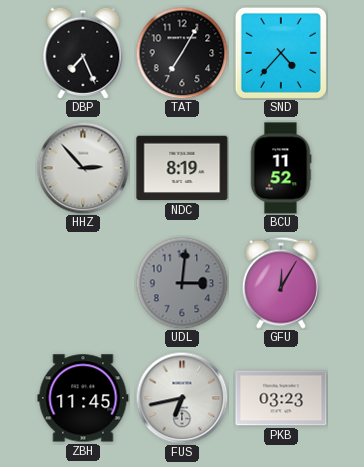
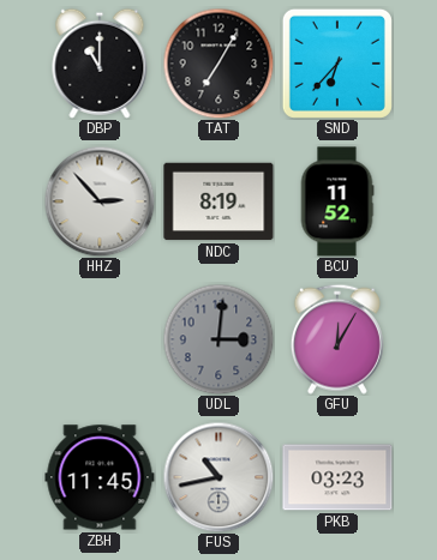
DBP: 7:26 -> 11:00
SND: 4:37 -> 6:37
FUS: 6:43 -> 10:43
